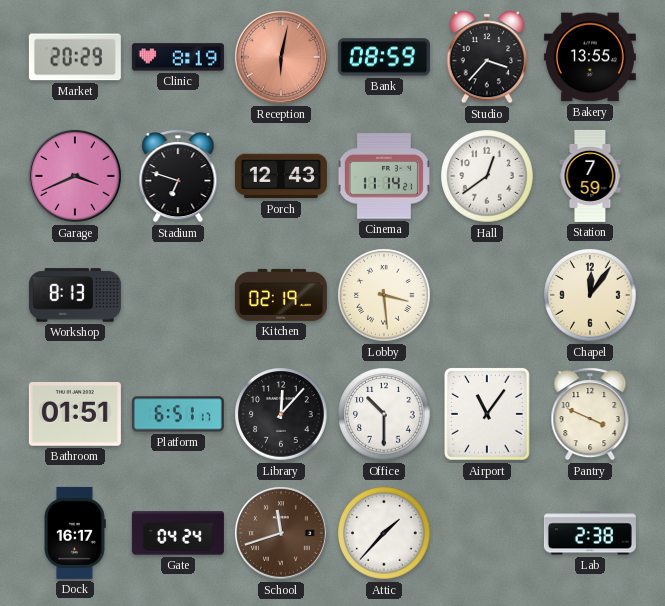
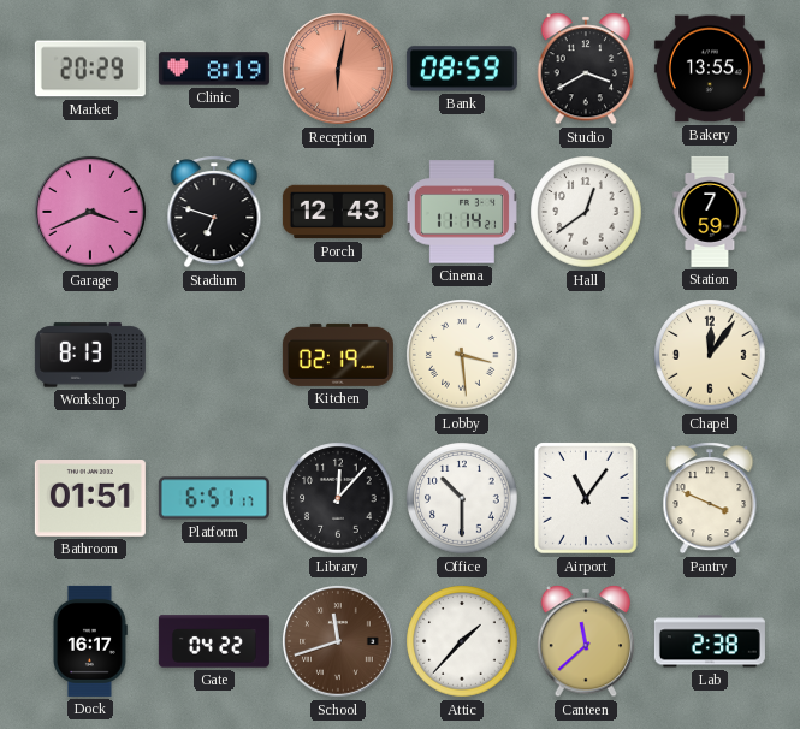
Studio: 3:37 -> 3:40
Gate: 04:24 -> 04:22
Canteen: none -> 11:38
